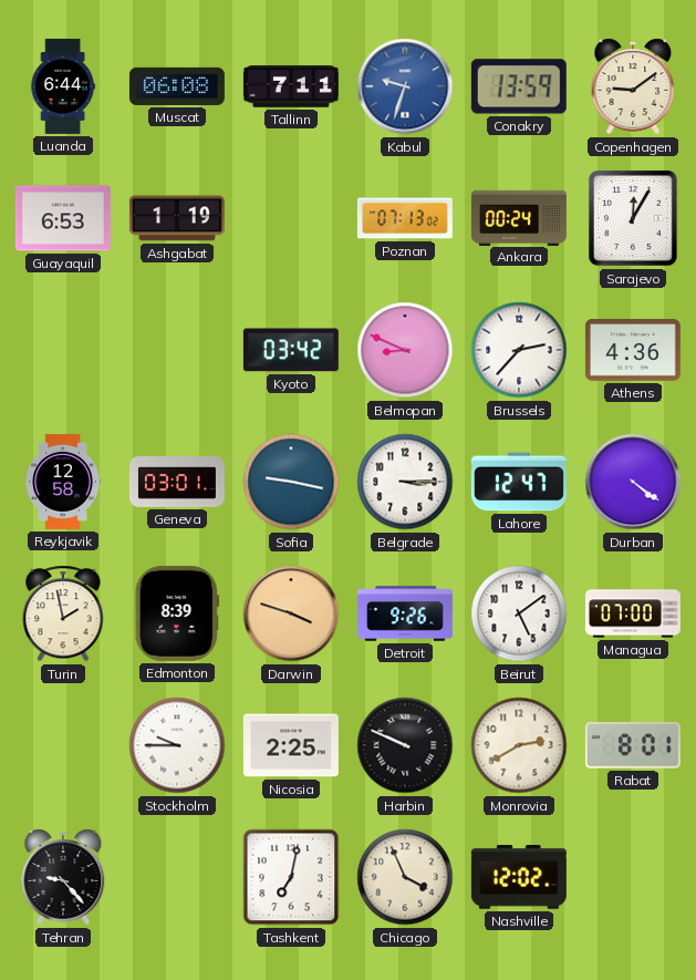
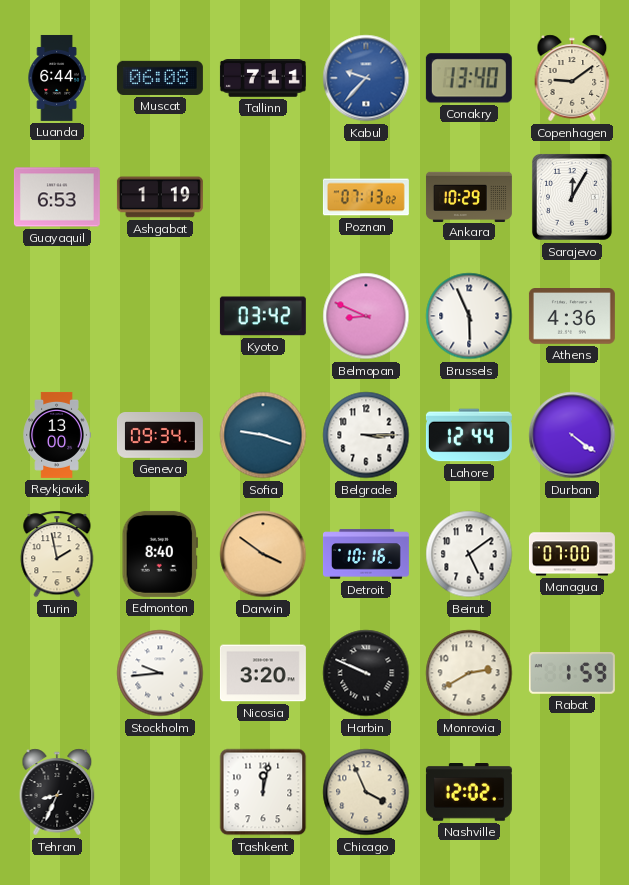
Kabul: 9:33 -> 9:37
Conakry: 13:59 -> 13:40
Ankara: 00:24 -> 10:29
Brussels: 2:37 -> 5:56
Reykjavik: 12:58 -> 13:00
Geneva: 03:01 -> 09:34
Sofia: 9:17 -> 9:18
Lahore: 12:47 -> 12:44
Edmonton: 8:39 -> 8:40
Darwin: 3:48 -> 3:51
Detroit: 9:26 -> 10:16
Stockholm: 9:45 -> 9:44
Nicosia: 2:25 -> 3:20
Rabat: 8:01 -> 1:59
Tehran: 9:23 -> 8:34
Tashkent: 7:02 -> 12:02
